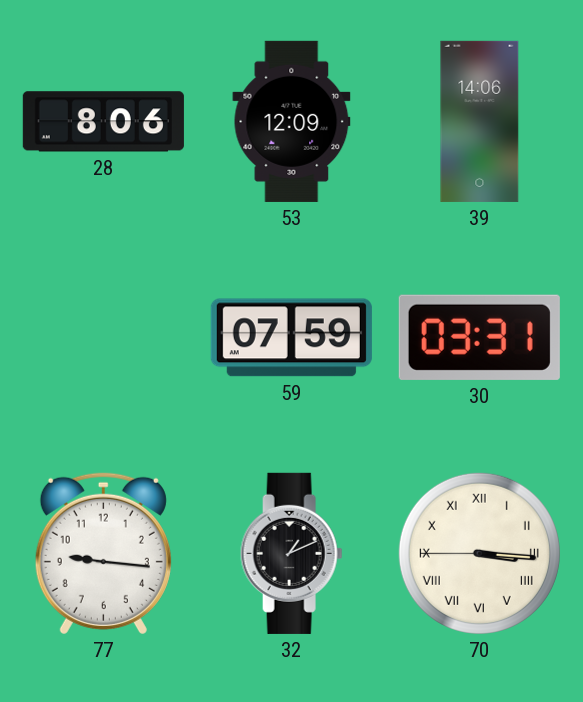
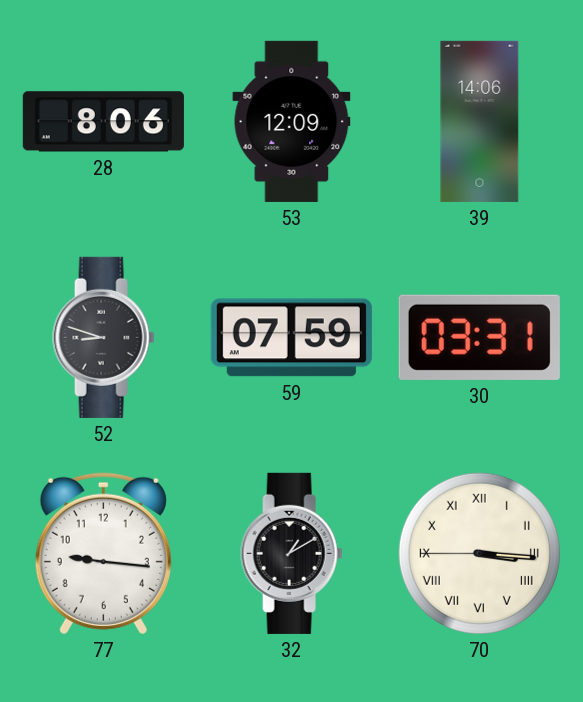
52: none -> 8:48
32: 1:11 -> 1:10
